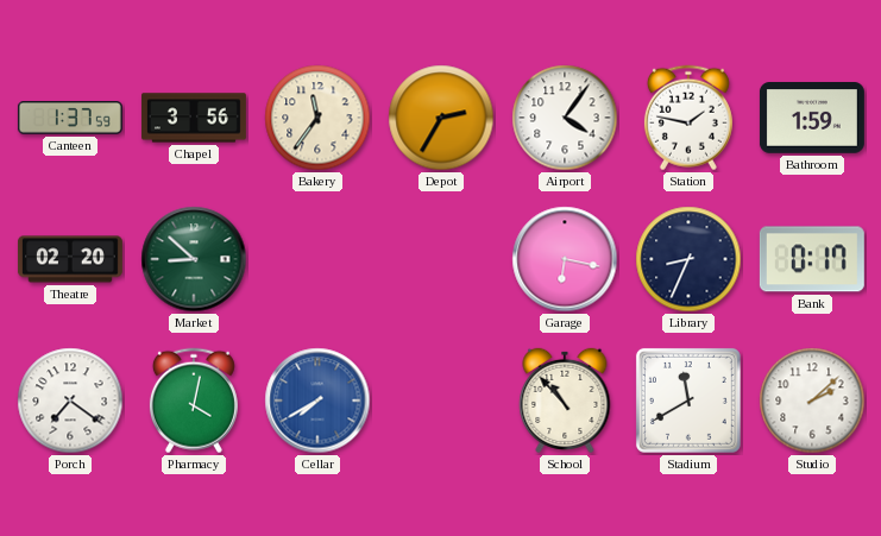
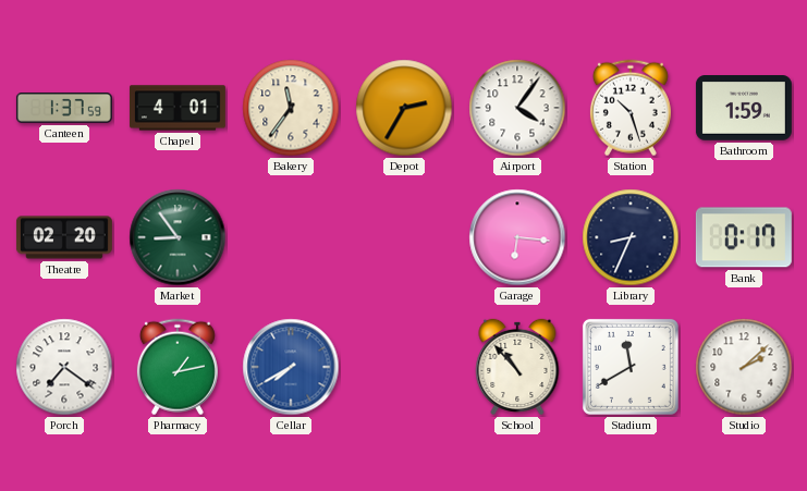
Chapel: 3:56 -> 4:01
Station: 1:47 -> 10:27
Market: 8:52 -> 8:54
Garage: 6:17 -> 6:16
Pharmacy: 4:02 -> 1:13
